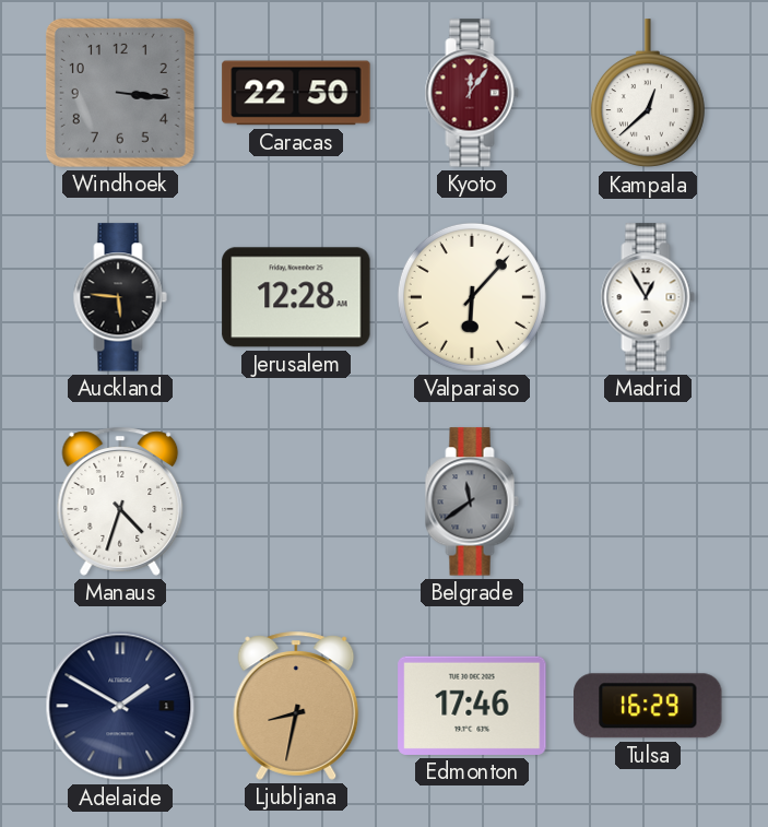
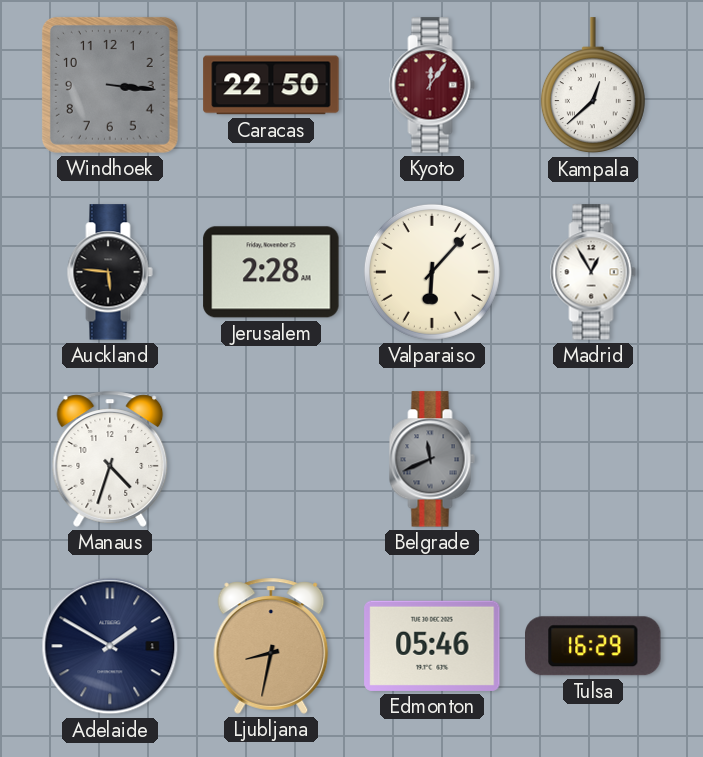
Jerusalem: 12:28 -> 2:28
Belgrade: 11:39 -> 11:41
Edmonton: 17:46 -> 05:46
